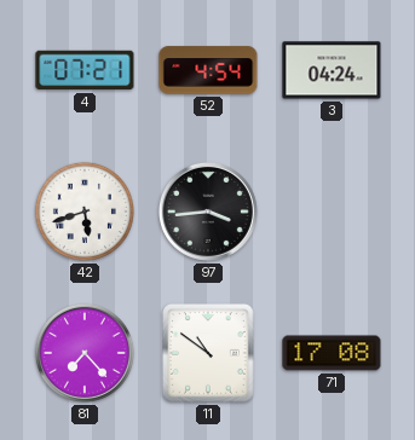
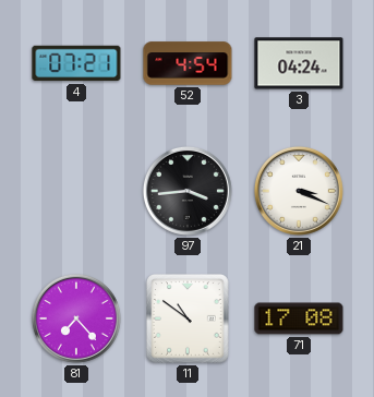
42: 5:42 -> none
21: none -> 3:19
